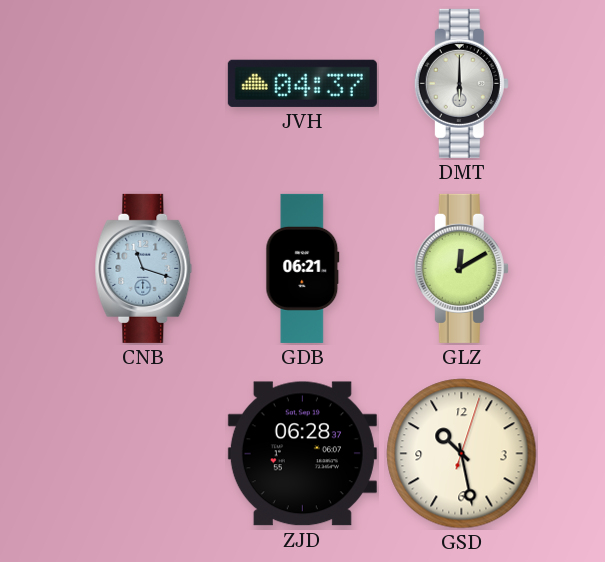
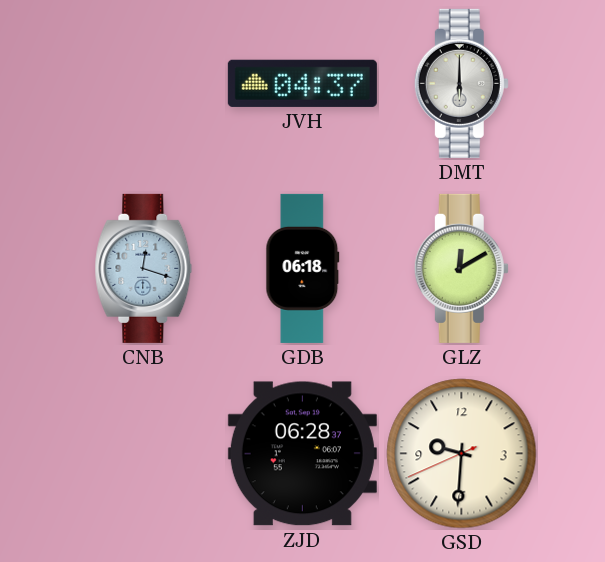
CNB: 11:18 -> 12:18
GDB: 06:21 -> 06:18
GSD: 10:28 -> 9:30
